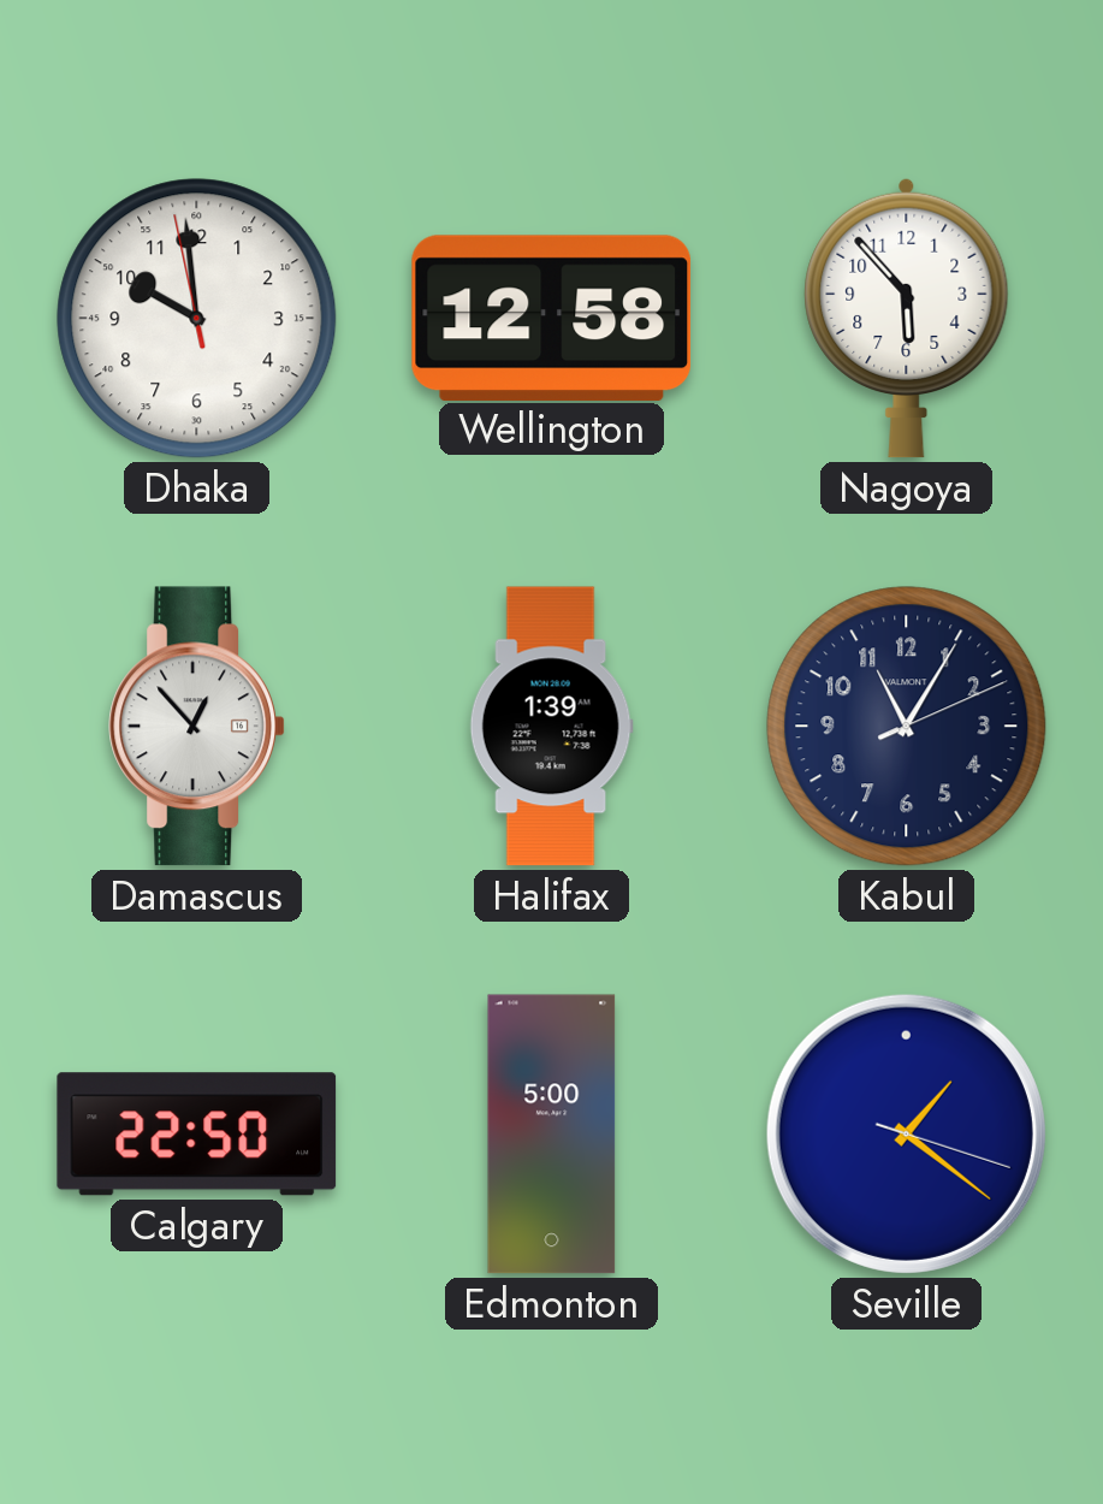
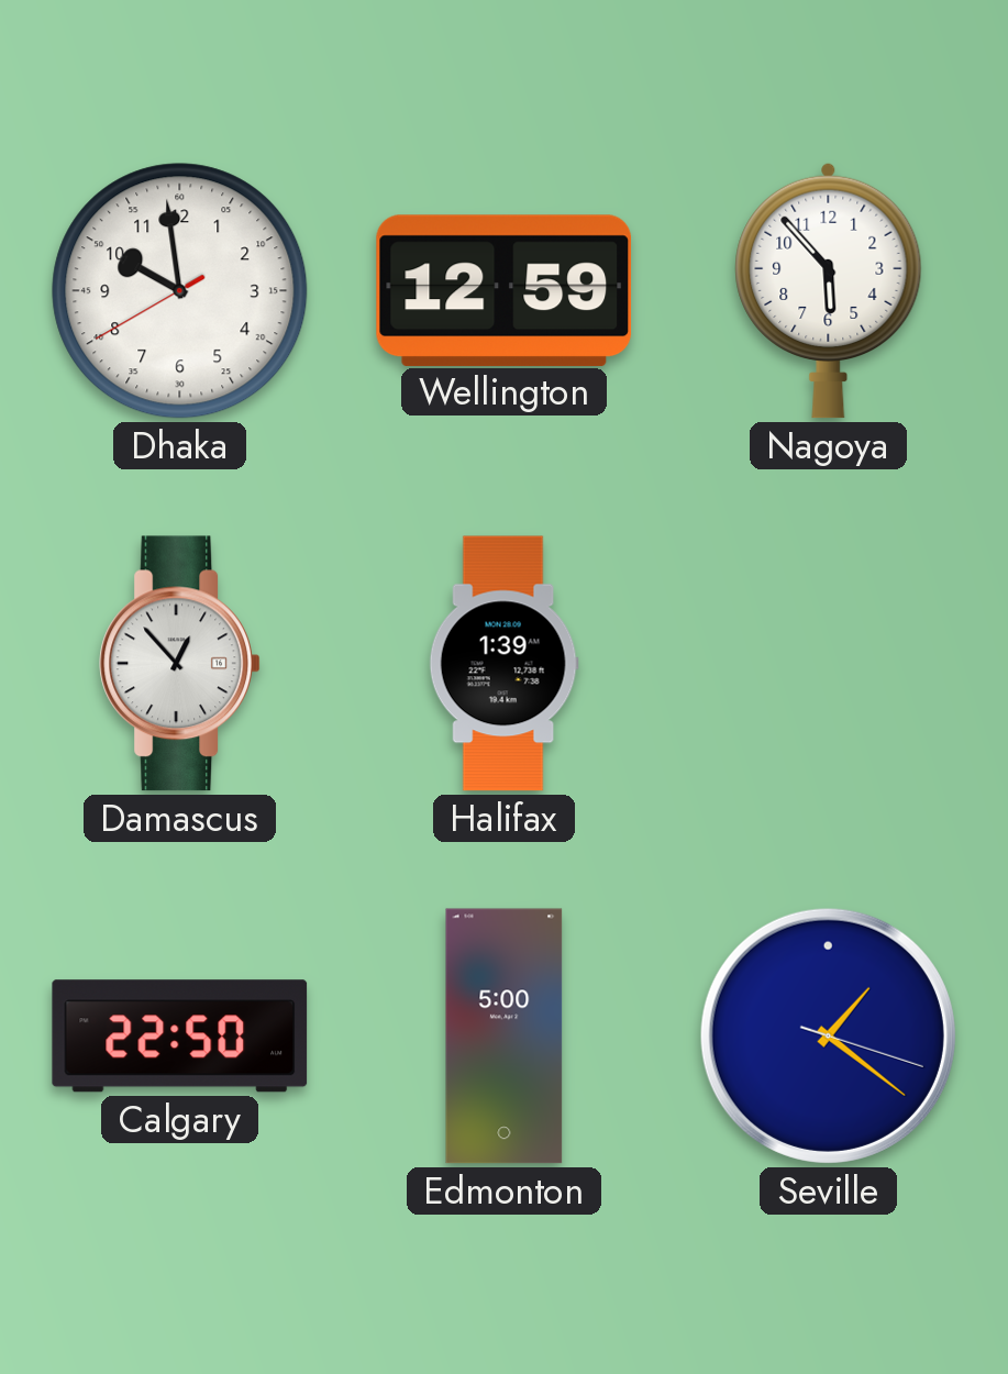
Dhaka: 9:58:58 -> 9:58:40
Wellington: 12:58 -> 12:59
Kabul: 11:05 -> none
